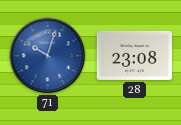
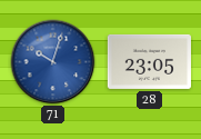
28: 23:08 -> 23:05
